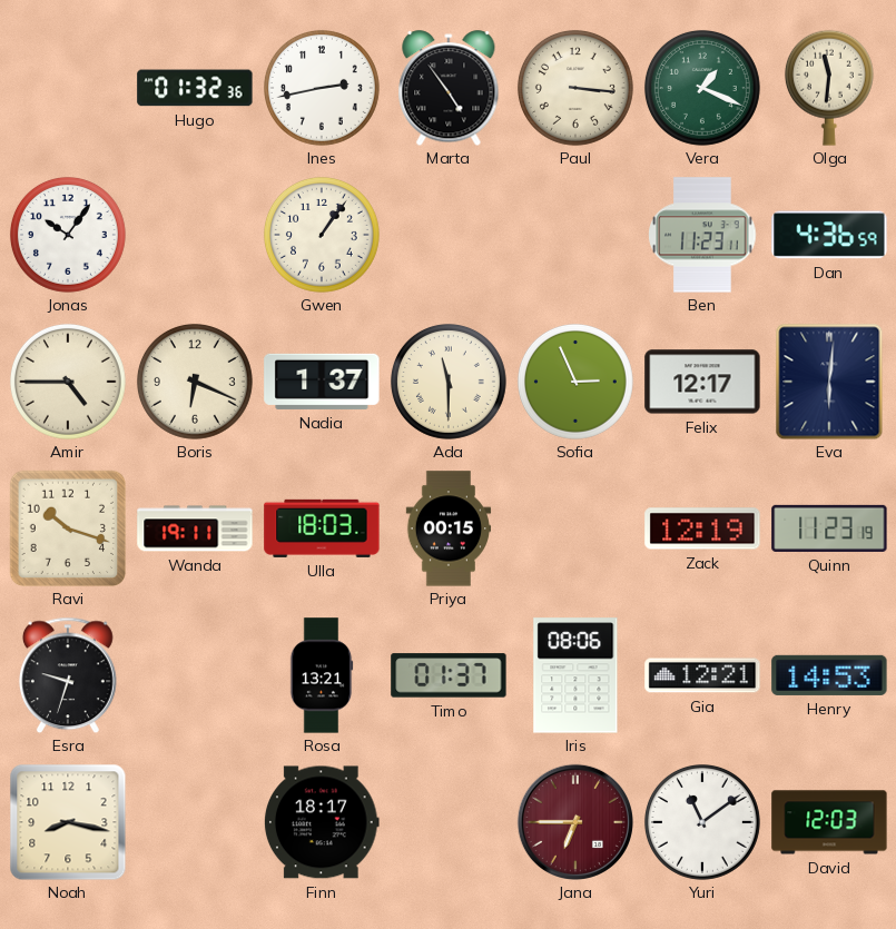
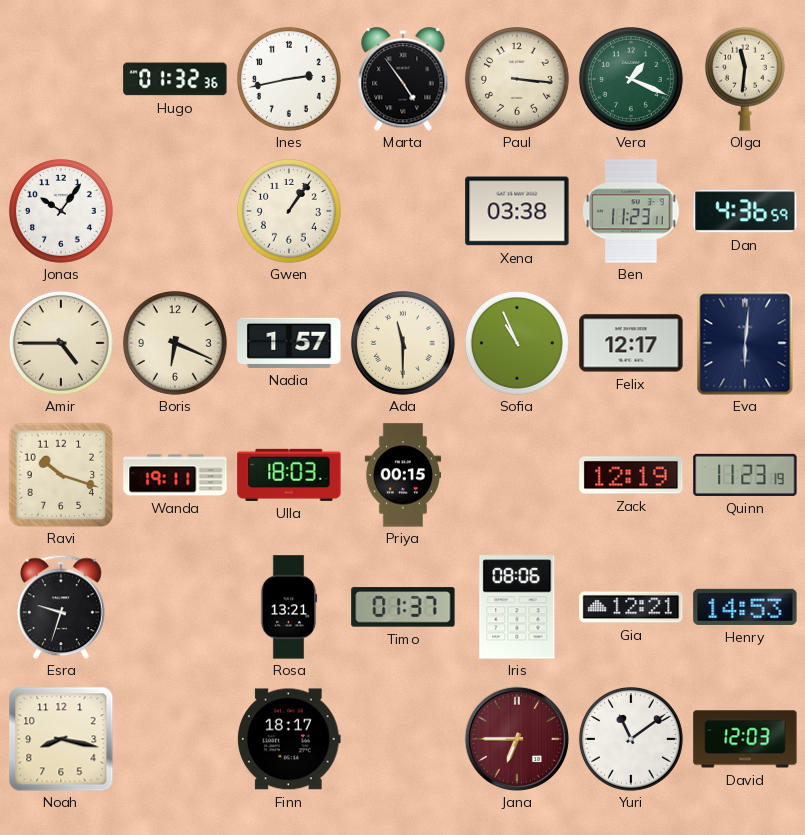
Xena: none -> 03:38
Nadia: 1:37 -> 1:57
Sofia: 2:56 -> 10:56
